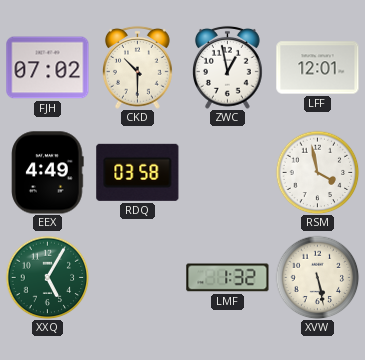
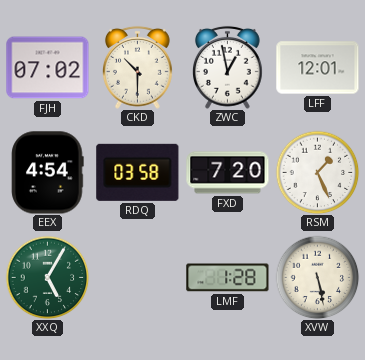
EEX: 4:49 -> 4:54
FXD: none -> 7:20
RSM: 3:58 -> 1:26
LMF: 1:32 -> 1:28
